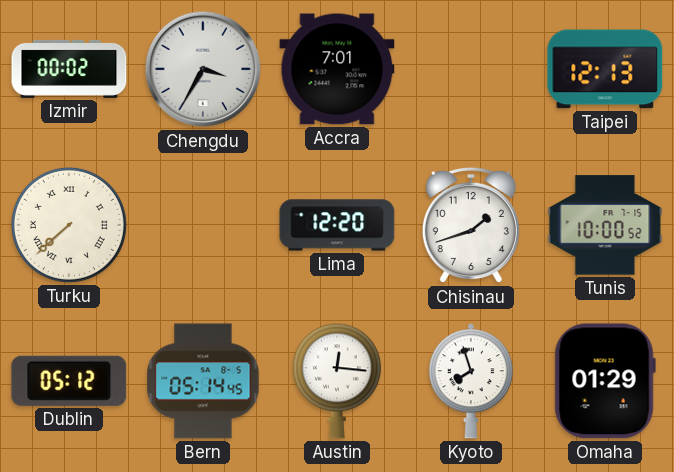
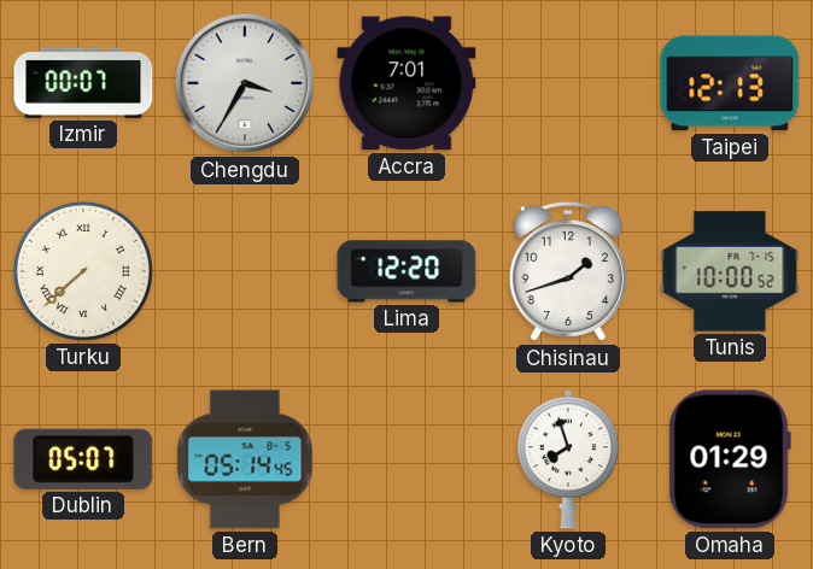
Izmir: 00:02 -> 00:07
Dublin: 05:12 -> 05:07
Austin: 12:16 -> none
